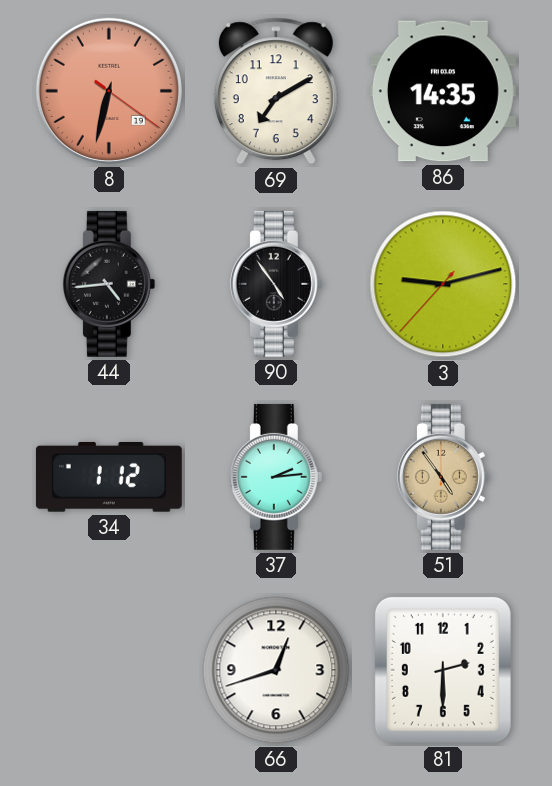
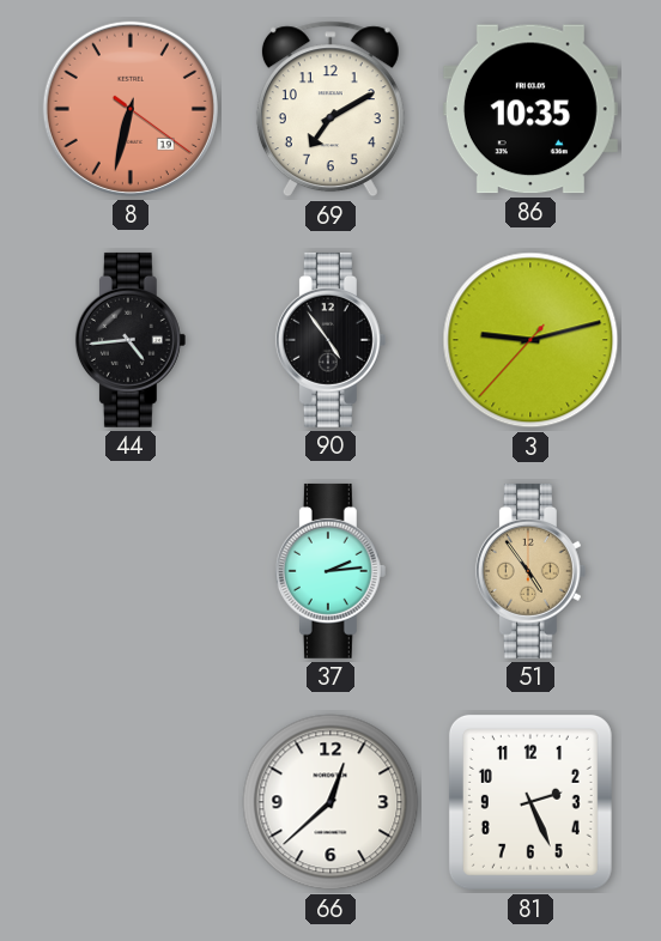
86: 14:35 -> 10:35
34: 1:12 -> none
66: 12:42 -> 12:38
81: 2:30 -> 2:26
